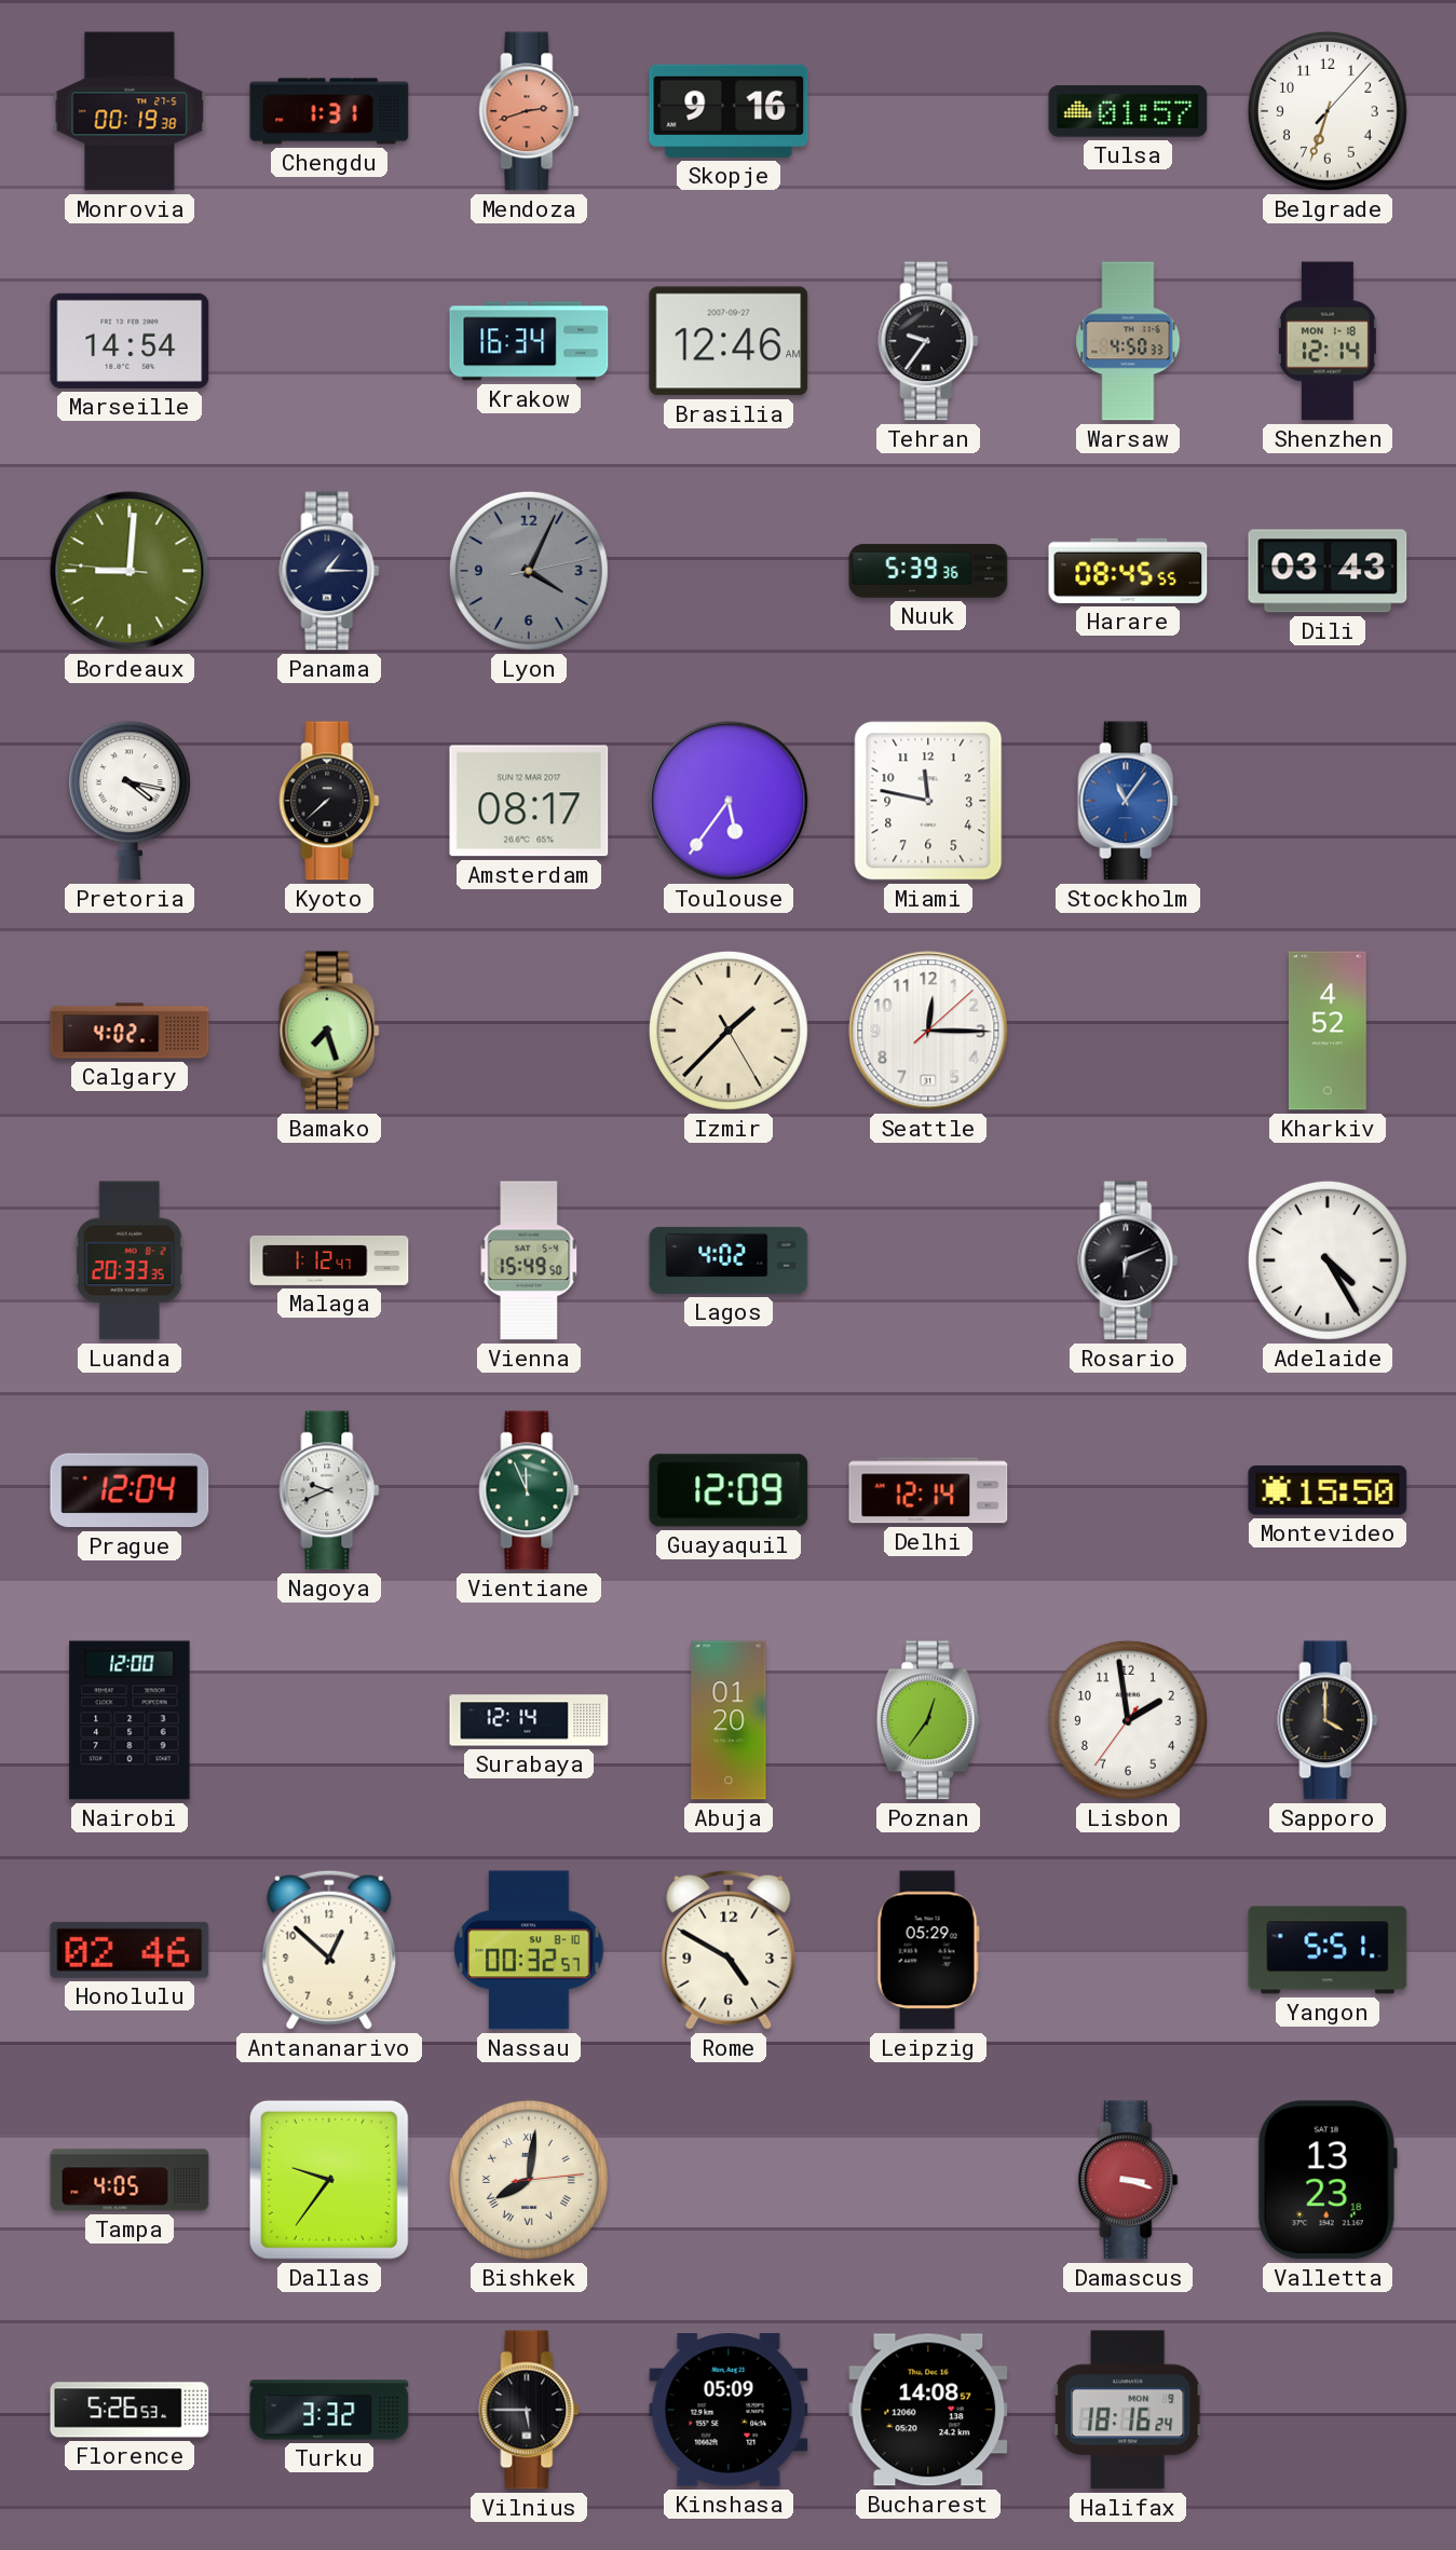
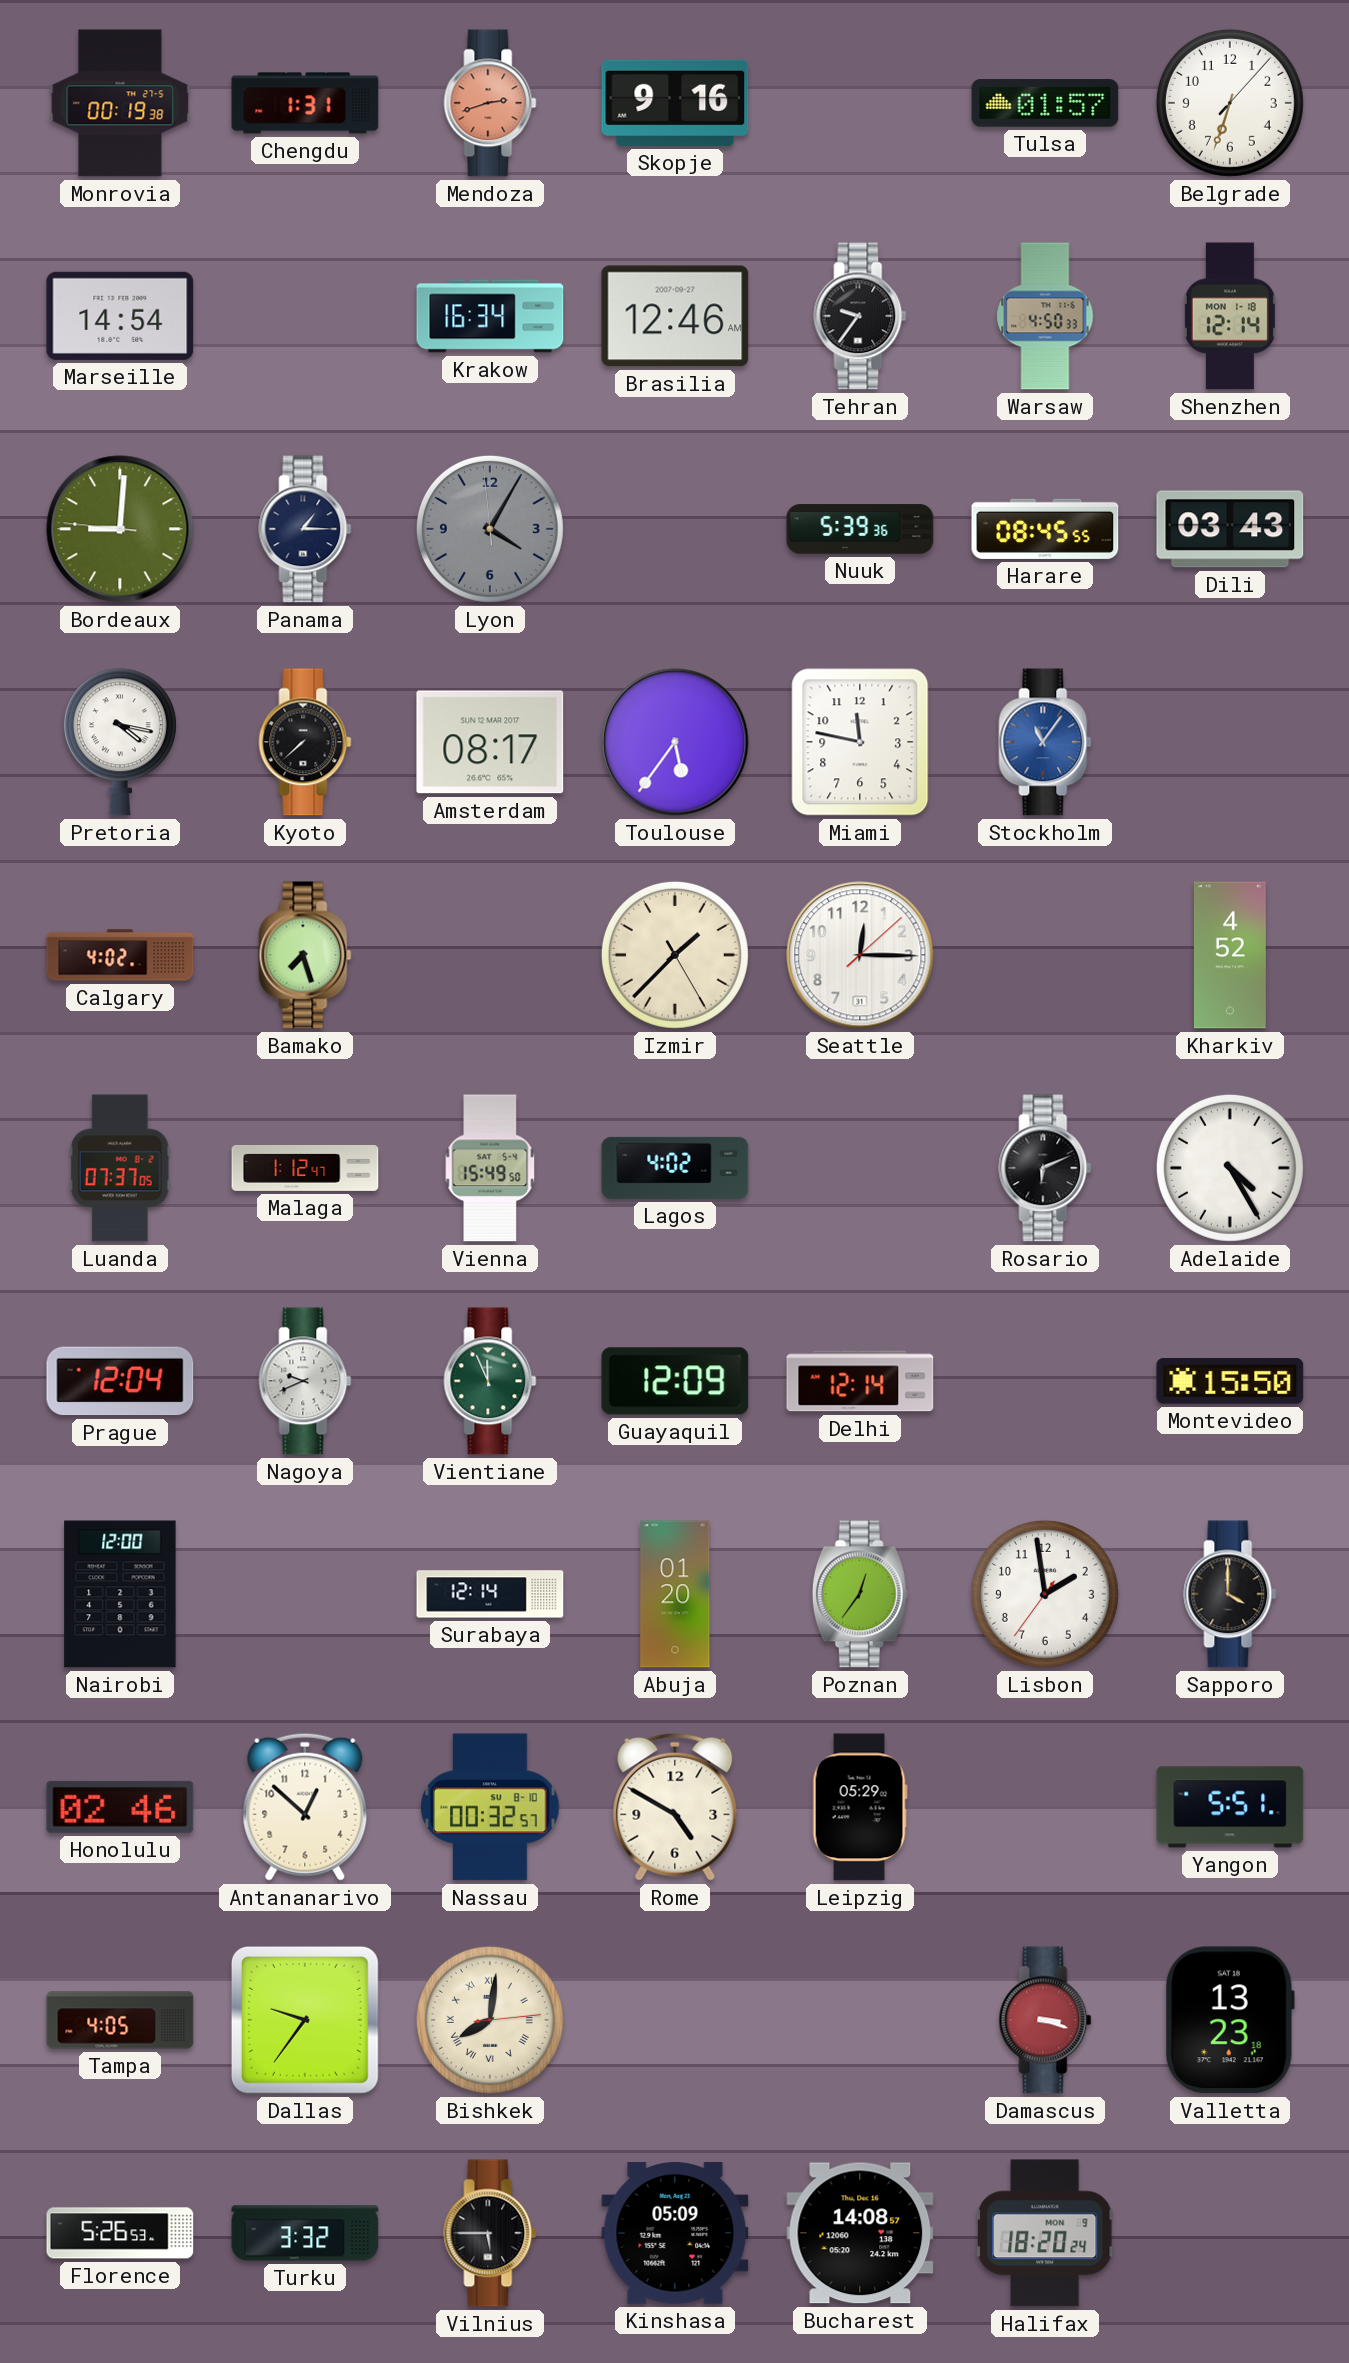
Lyon: 4:04:13 -> 4:04:59
Luanda: 20:33 -> 07:37
Halifax: 18:16 -> 18:20
